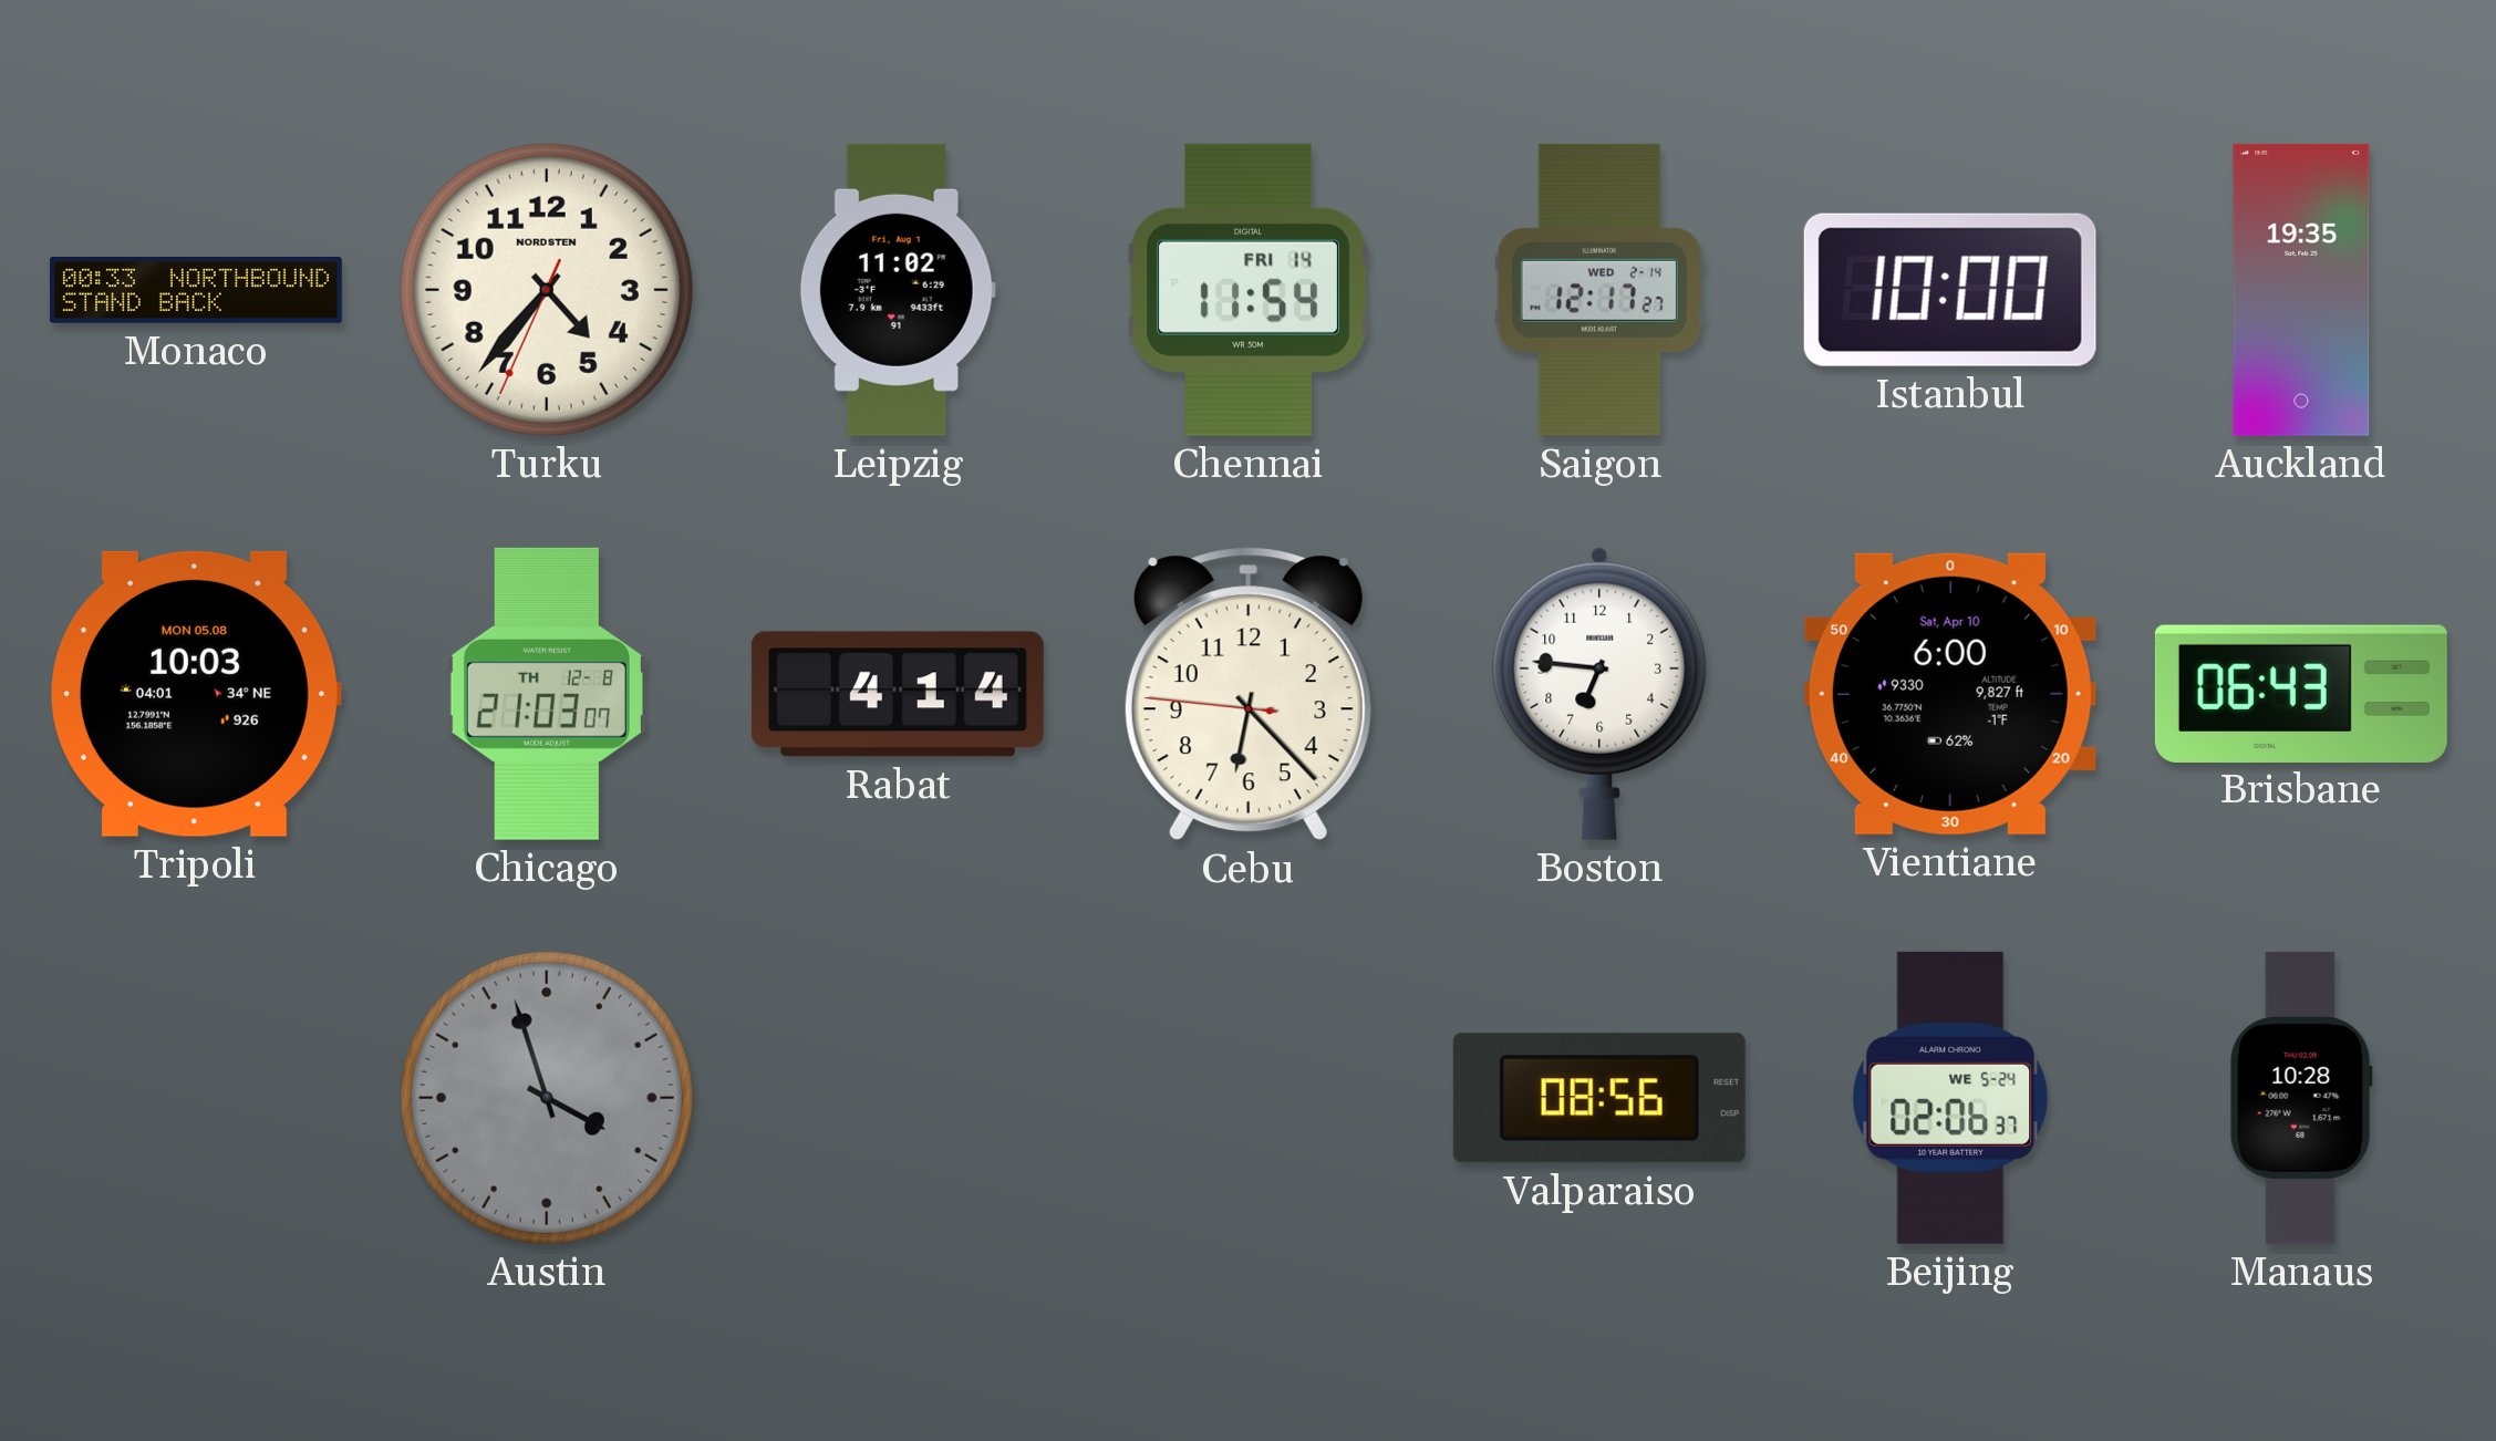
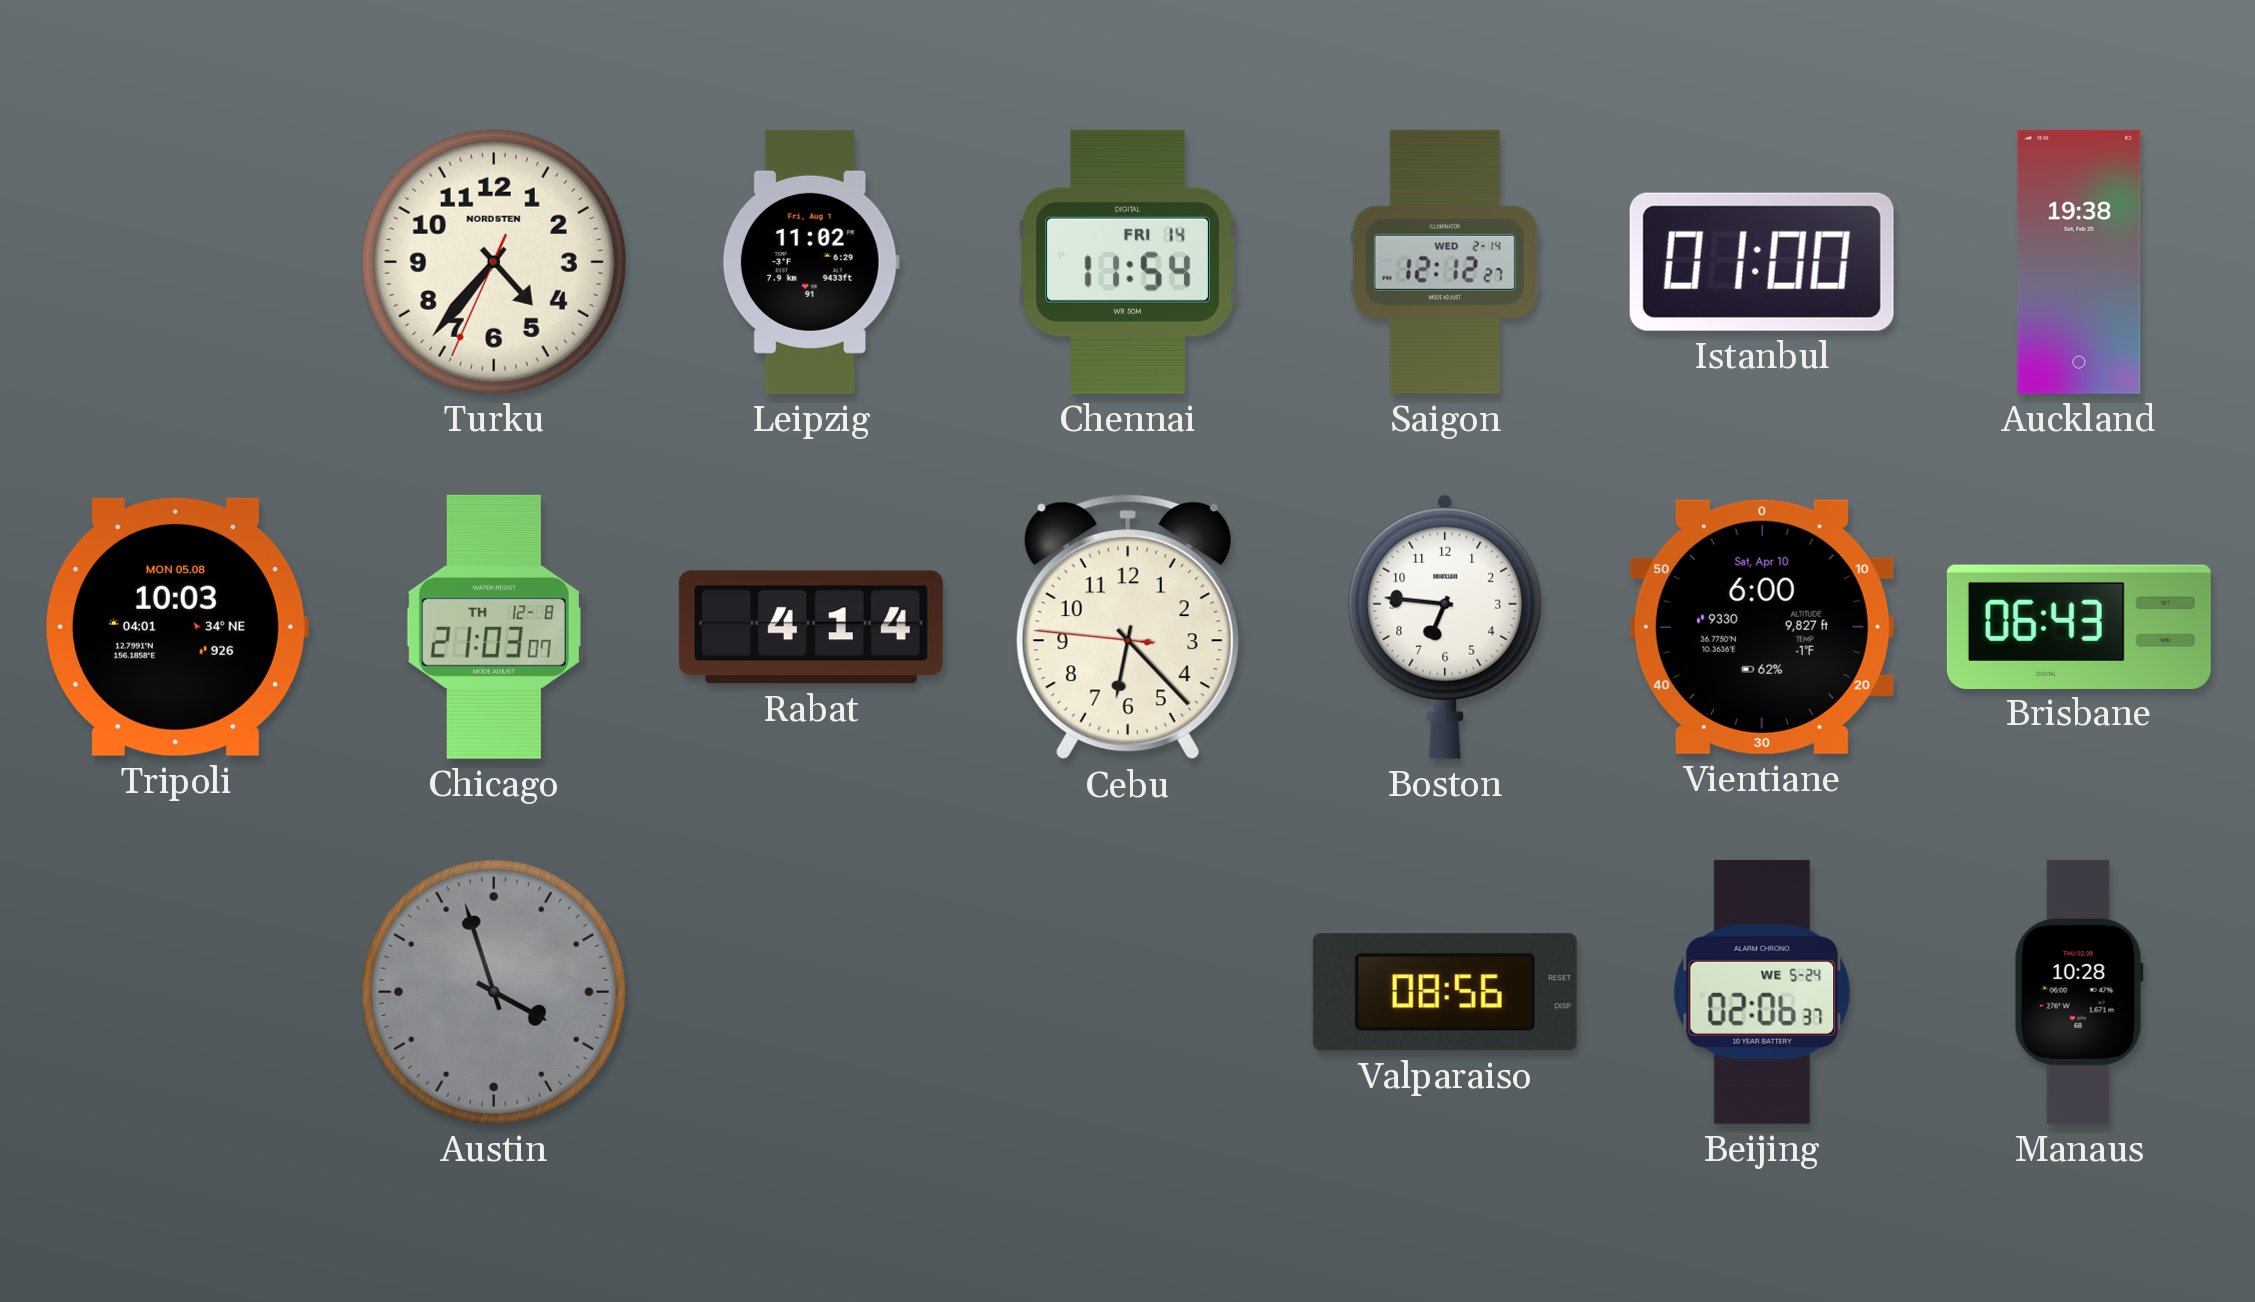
Monaco: 00:33 -> none
Saigon: 12:17 -> 12:12
Istanbul: 10:00 -> 01:00
Auckland: 19:35 -> 19:38
